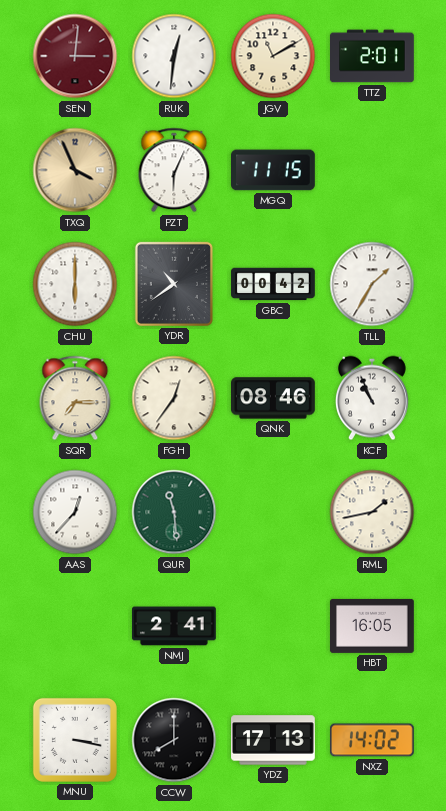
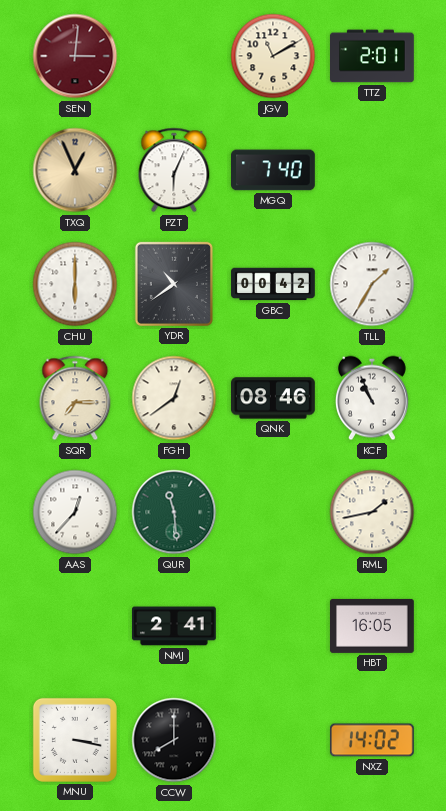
RUK: 12:31 -> none
TXQ: 3:56 -> 12:56
MGQ: 11:15 -> 7:40
FGH: 12:36 -> 12:39
YDZ: 17:13 -> none
